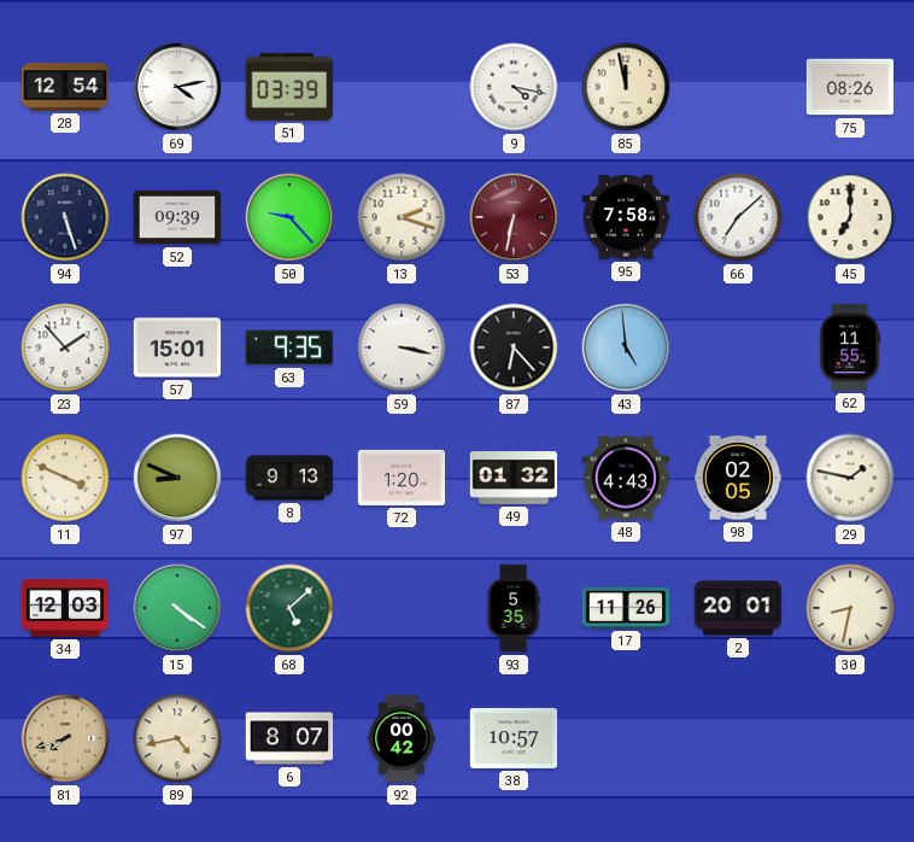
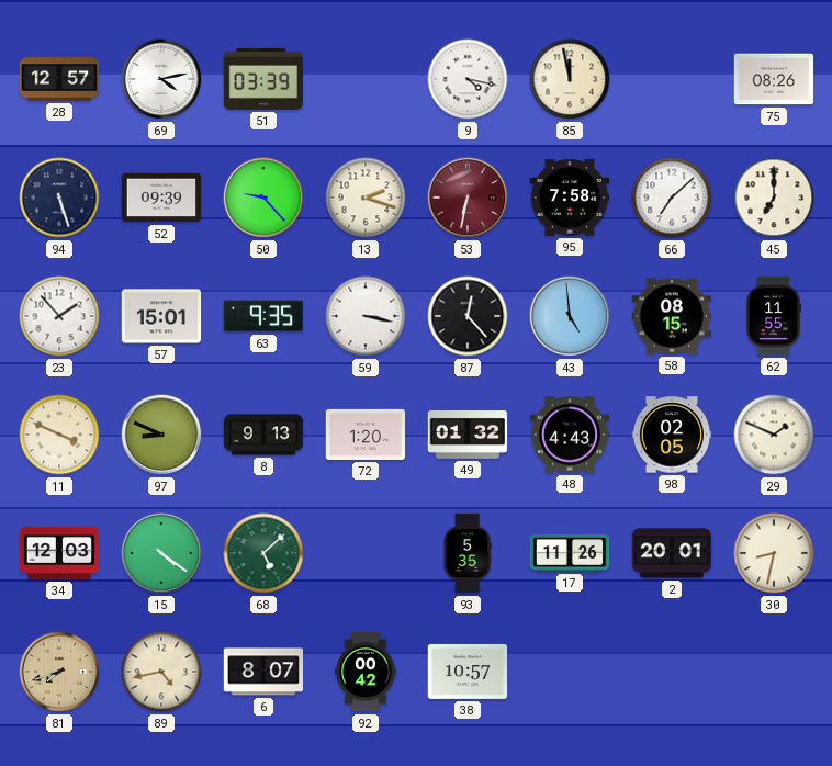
28: 12:54 -> 12:57
87: 6:23 -> 12:23
58: none -> 08:15
29: 1:47 -> 1:49
